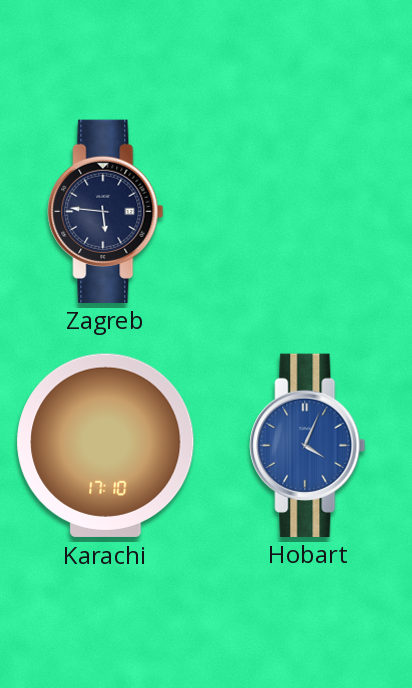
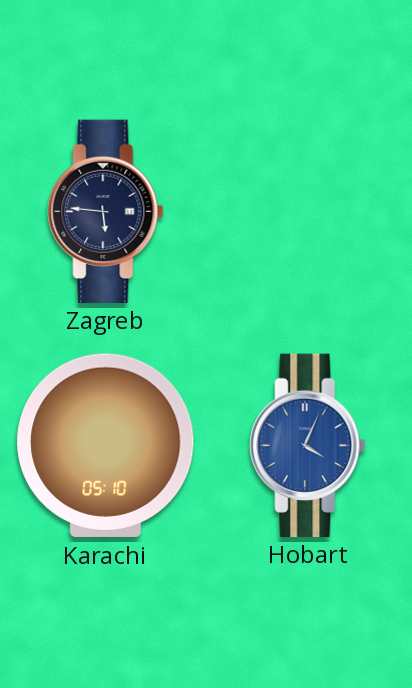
Karachi: 17:10 -> 05:10
